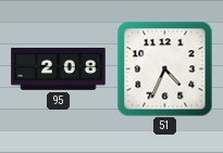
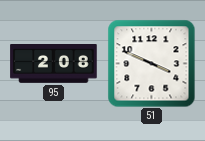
51: 4:34 -> 3:49
